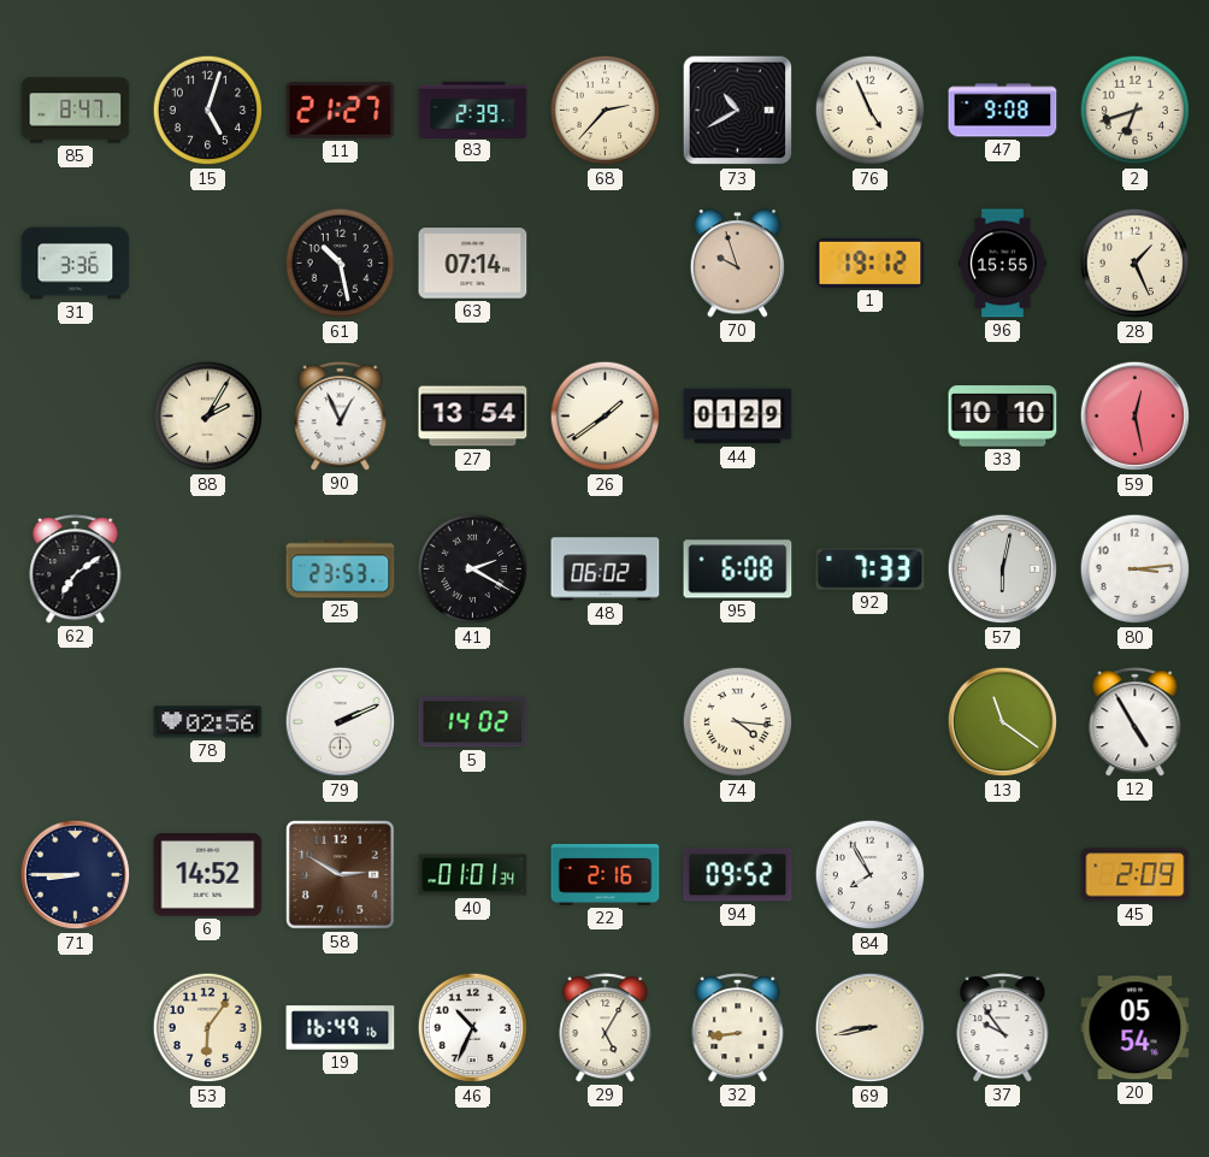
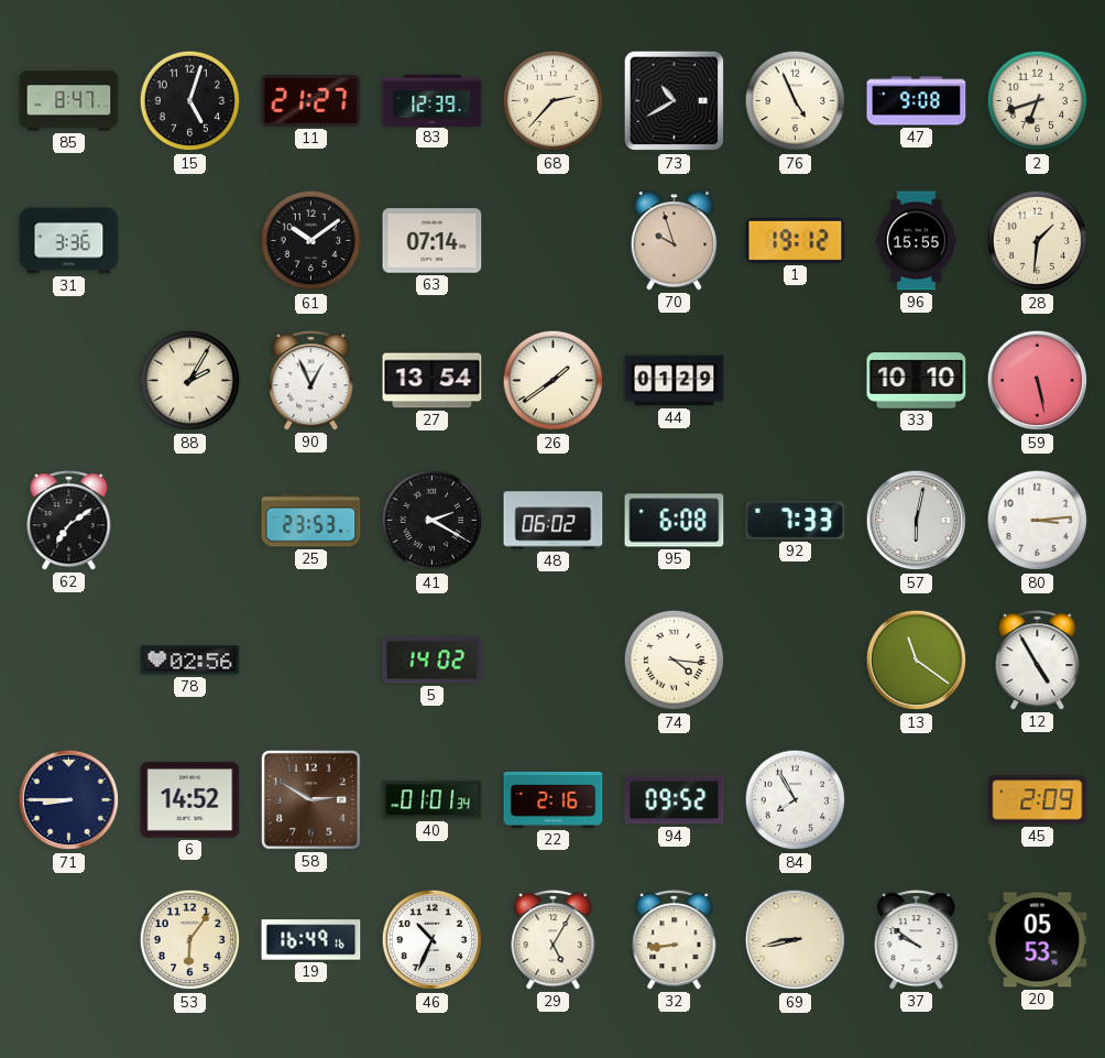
83: 2:39 -> 12:39
61: 10:28 -> 10:09
28: 1:26 -> 1:31
59: 12:28 -> 5:28
79: 2:11 -> none
37: 9:54 -> 9:51
20: 05:54 -> 05:53
